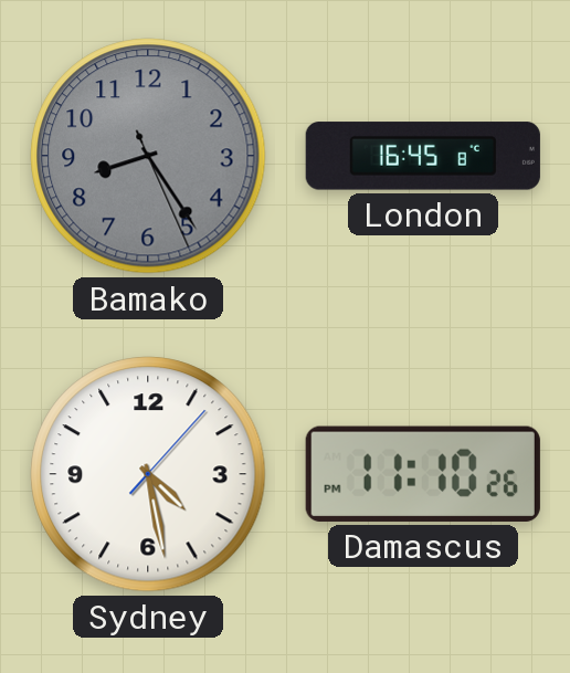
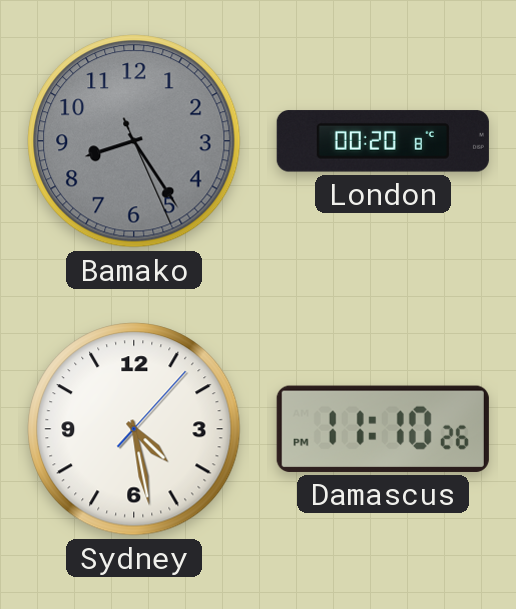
London: 16:45 -> 00:20
